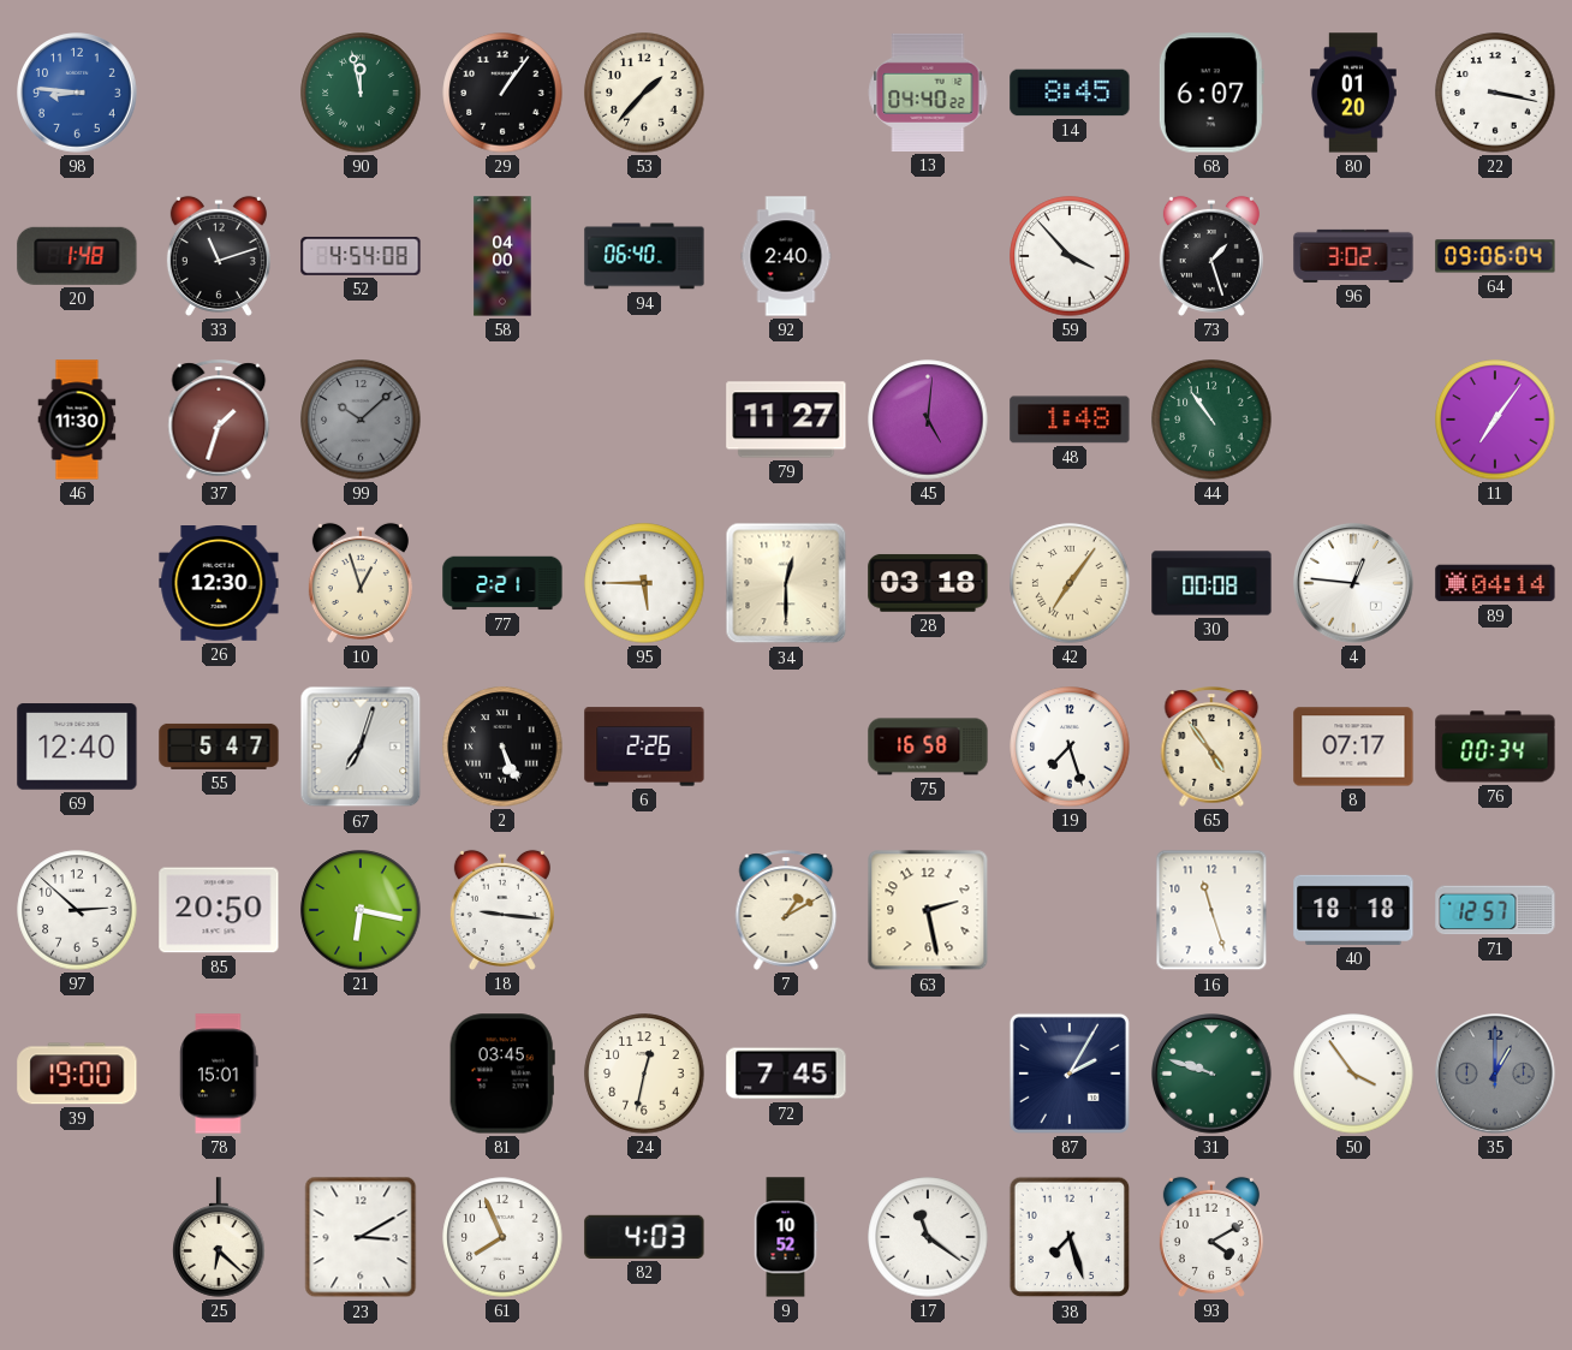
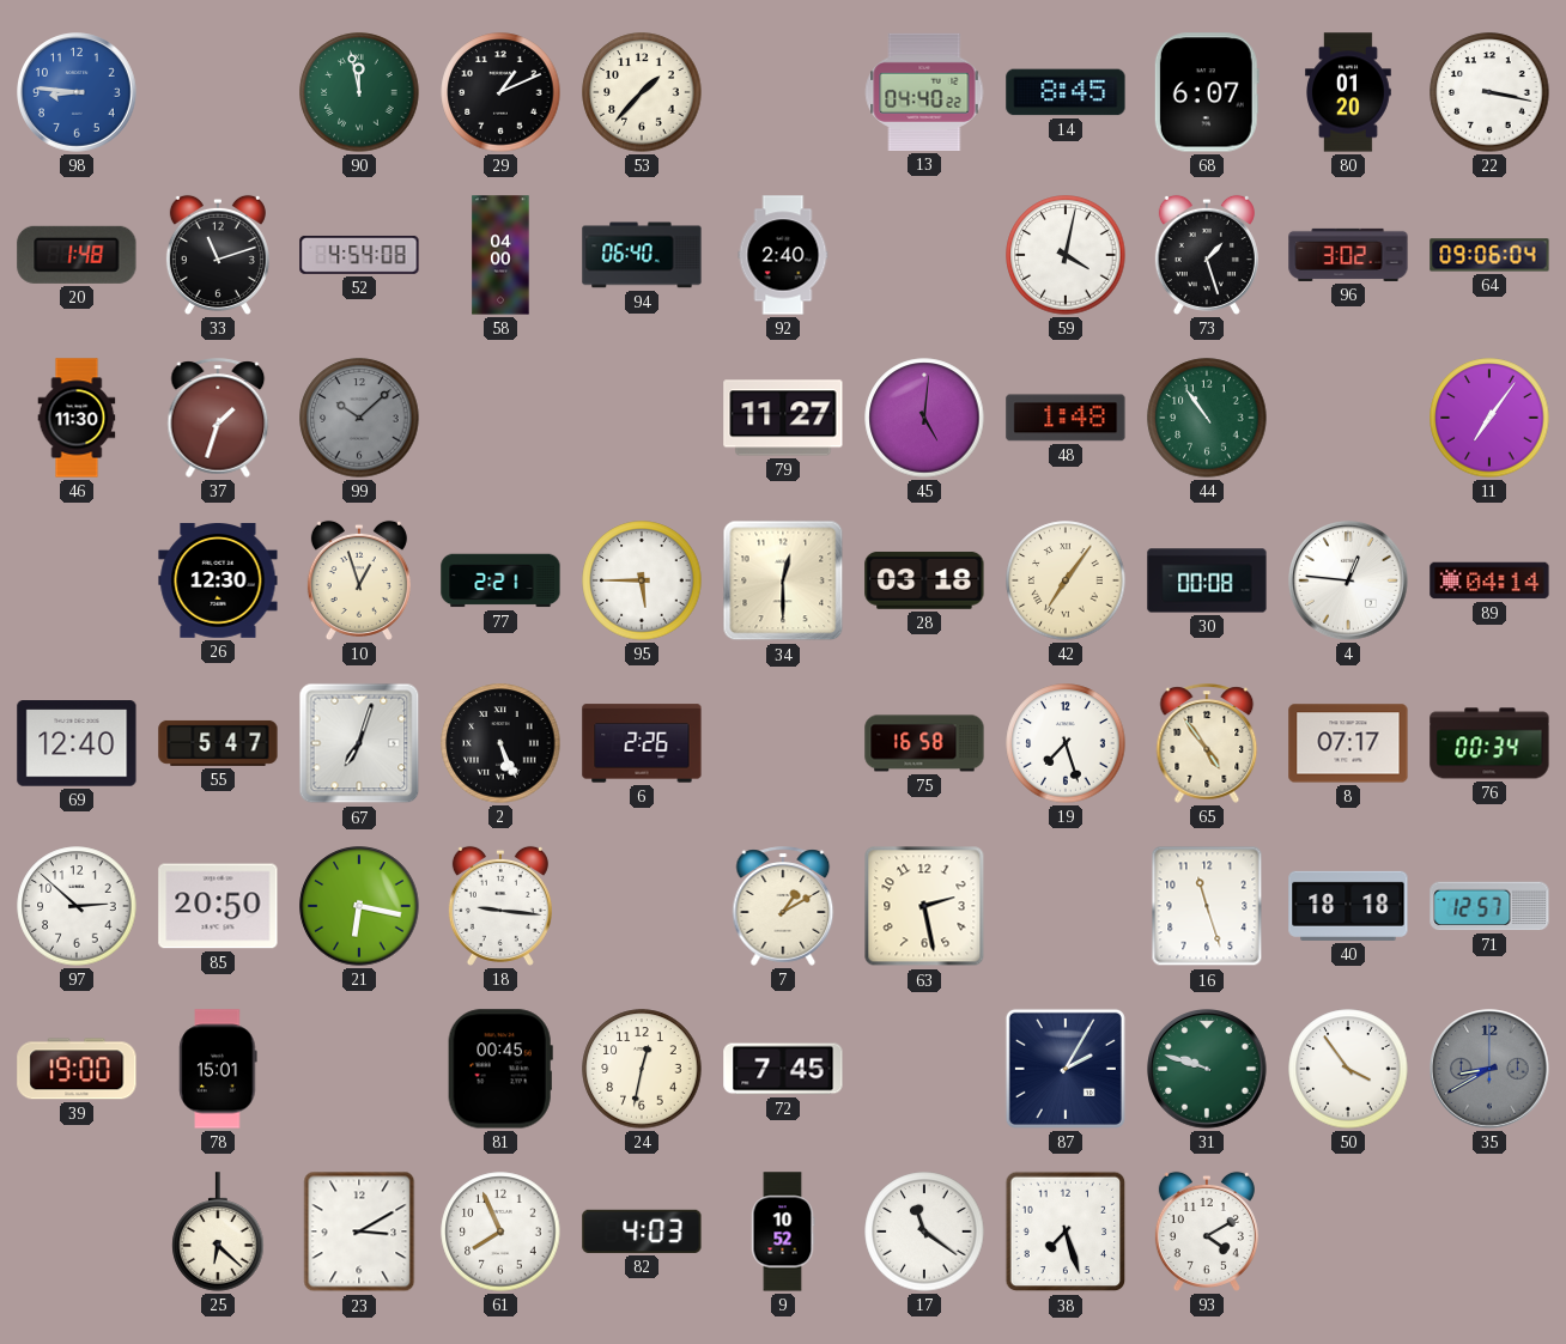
29: 1:06 -> 1:11
59: 3:53 -> 4:02
81: 03:45 -> 00:45
35: 1:00 -> 8:40
